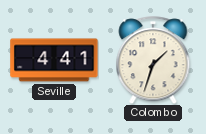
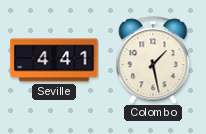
Colombo: 1:33 -> 1:28
